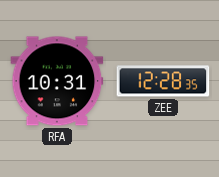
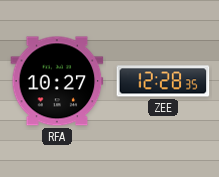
RFA: 10:31 -> 10:27
